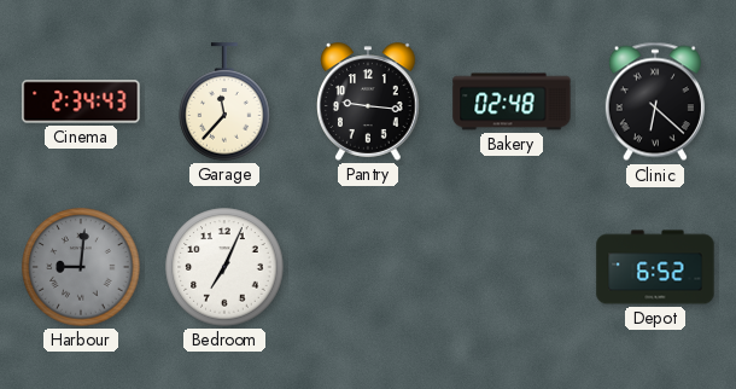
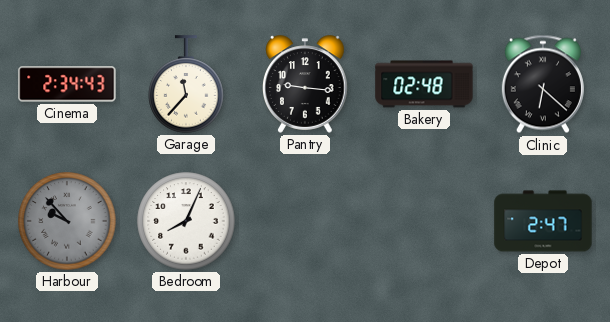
Harbour: 9:01 -> 9:53
Bedroom: 7:04 -> 8:04
Depot: 6:52 -> 2:47
